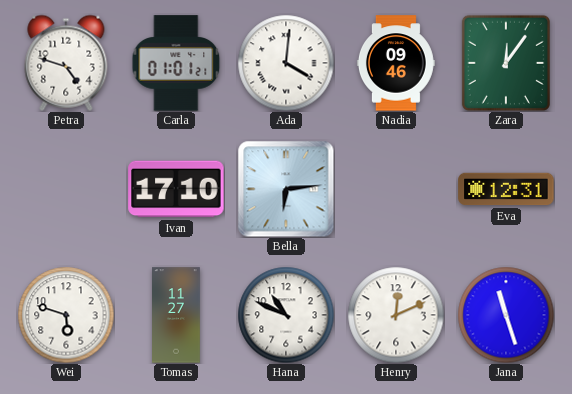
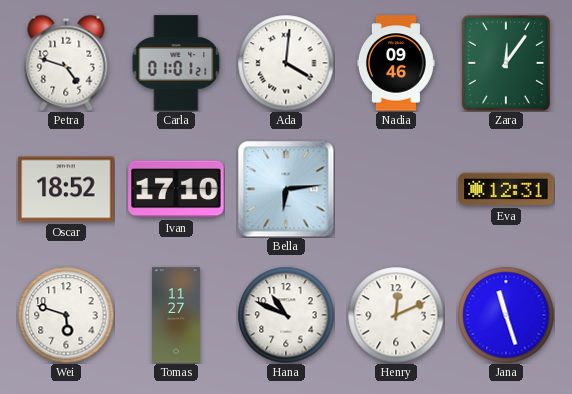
Oscar: none -> 18:52
